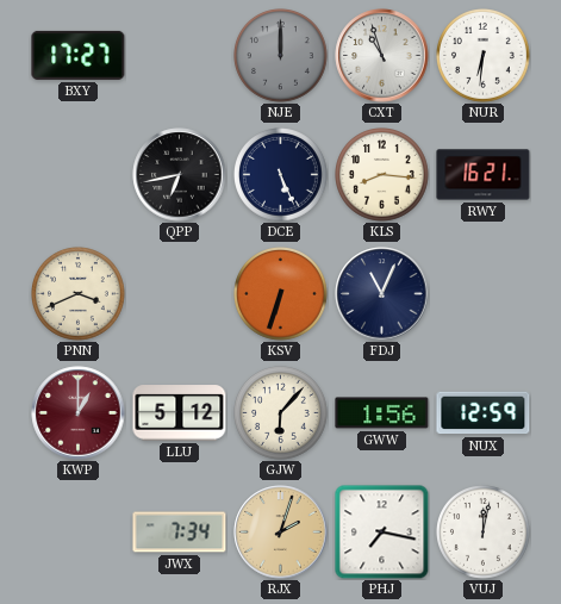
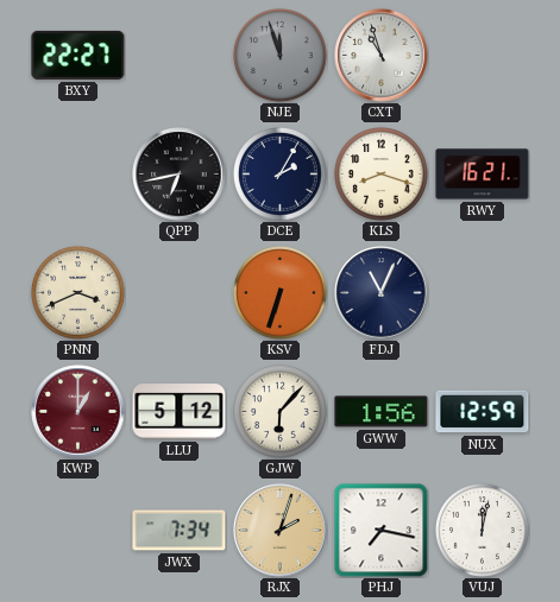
BXY: 17:27 -> 22:27
NJE: 12:00 -> 11:57
NUR: 6:31 -> none
DCE: 5:26 -> 2:05
KLS: 8:16 -> 8:18
